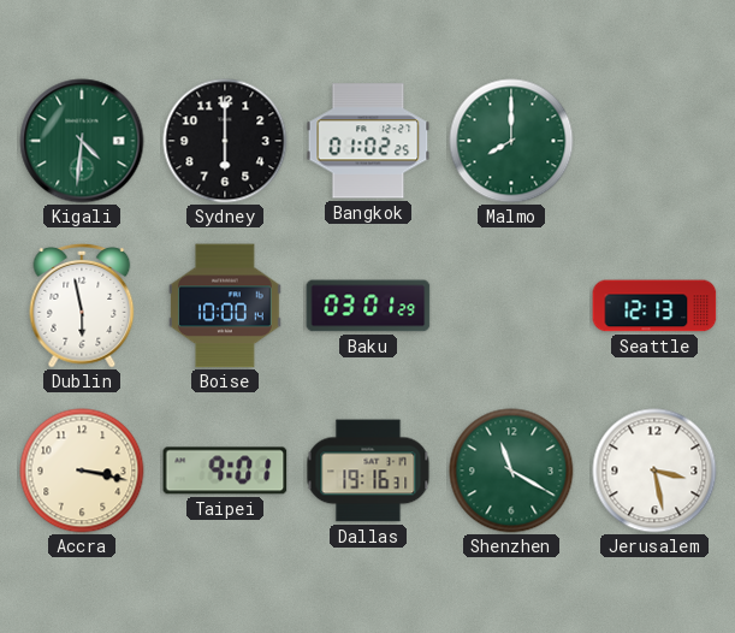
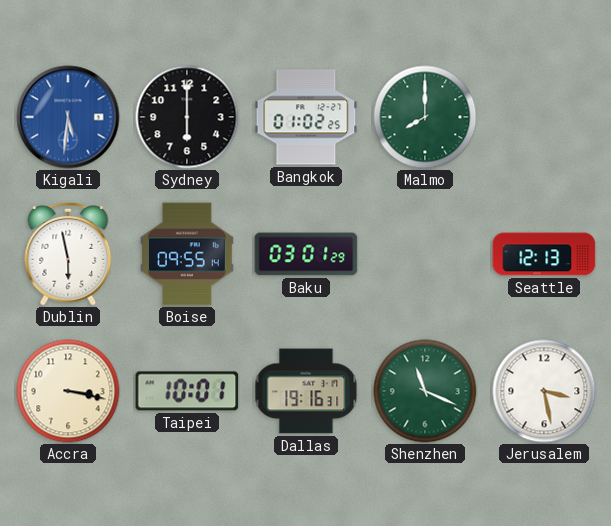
Kigali: 4:31 -> 5:31
Kigali dial: green -> blue
Boise: 10:00 -> 09:55
Taipei: 9:01 -> 10:01
Shenzhen: 11:20 -> 11:19
